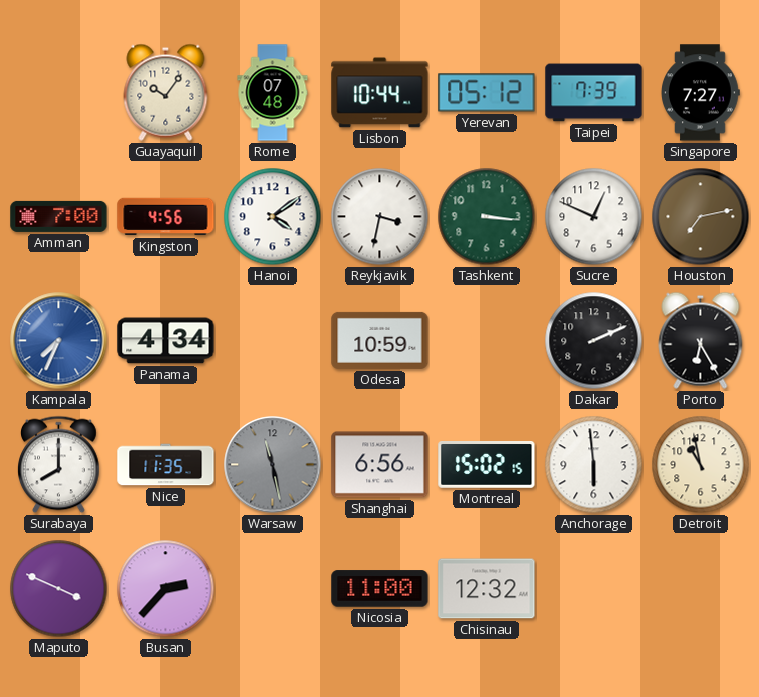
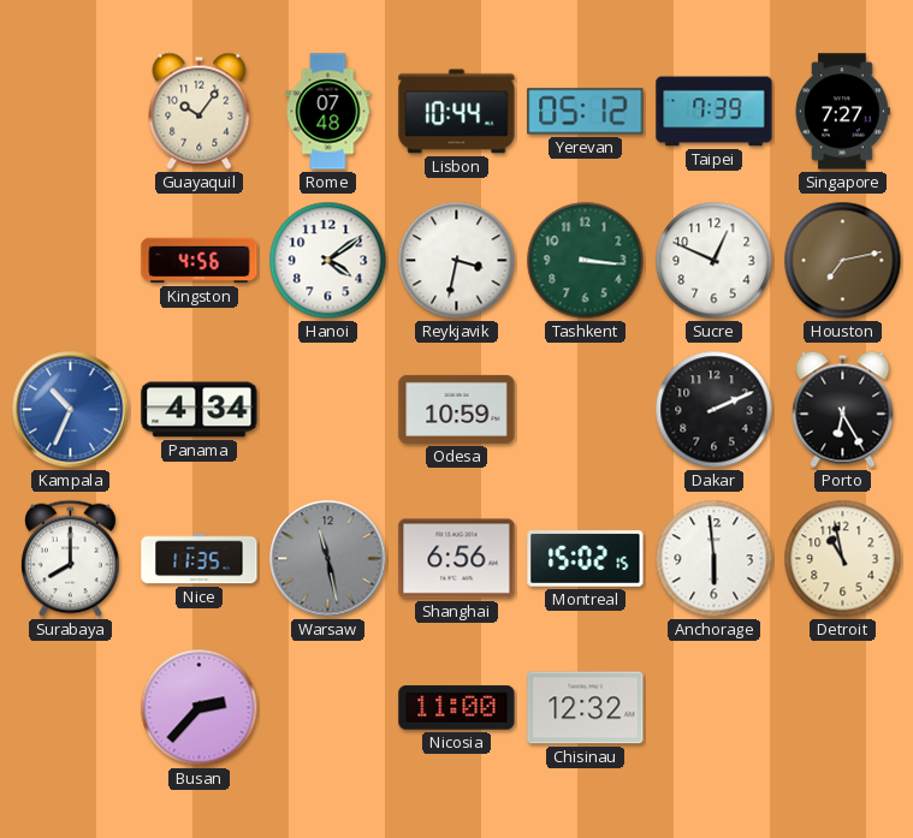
Amman: 7:00 -> none
Kampala: 7:34 -> 10:34
Maputo: 3:49 -> none
